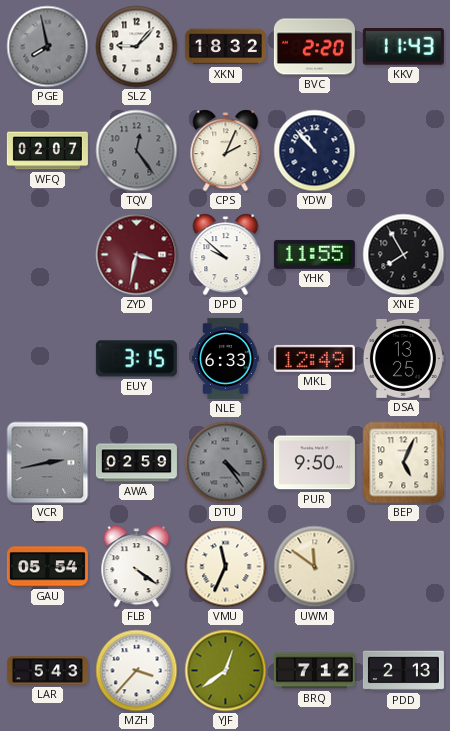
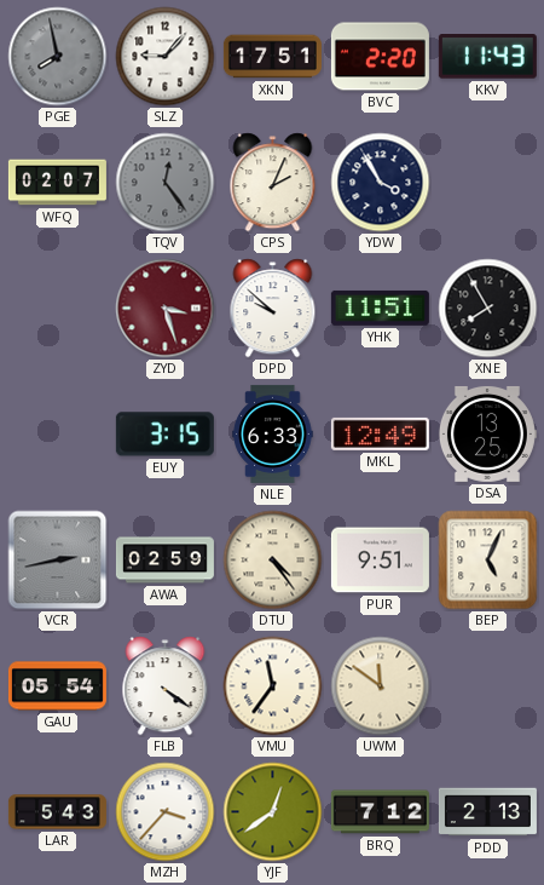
XKN: 18:32 -> 17:51
YDW: 10:53 -> 3:55
ZYD: 3:32 -> 3:27
YHK: 11:55 -> 11:51
DTU dial: grey -> cream
PUR: 9:50 -> 9:51
VMU: 11:34 -> 11:36
